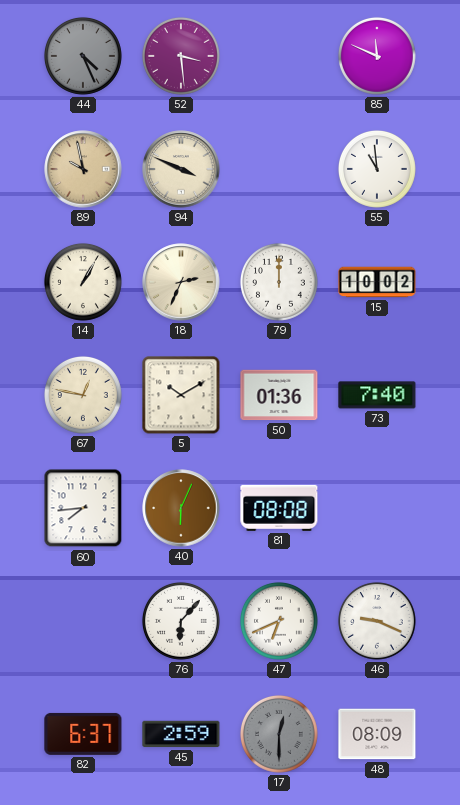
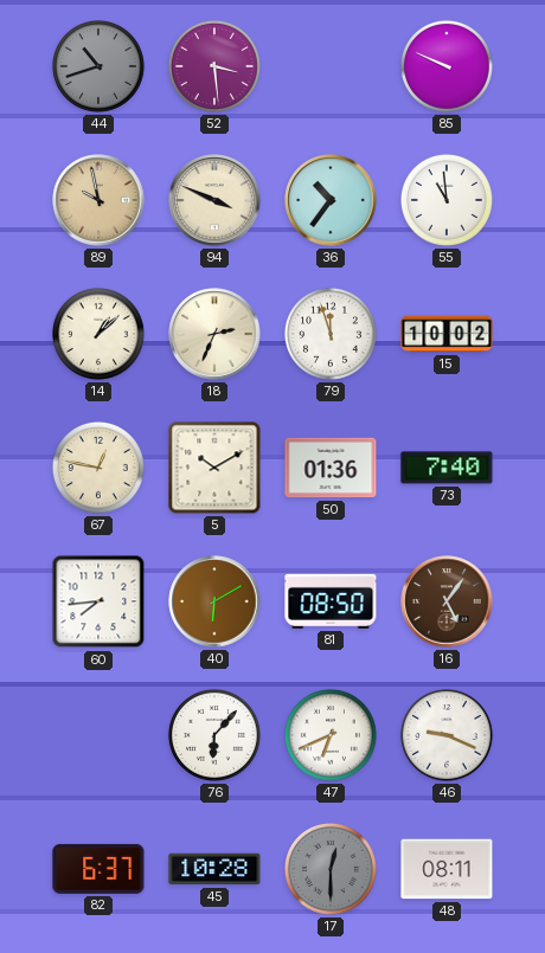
44: 4:26 -> 10:42
85: 11:49 -> 9:49
36: none -> 10:36
14: 1:05 -> 1:08
79: 12:00 -> 11:57
40: 6:04 -> 6:10
81: 08:08 -> 08:50
16: none -> 5:06
45: 2:59 -> 10:28
48: 08:09 -> 08:11
